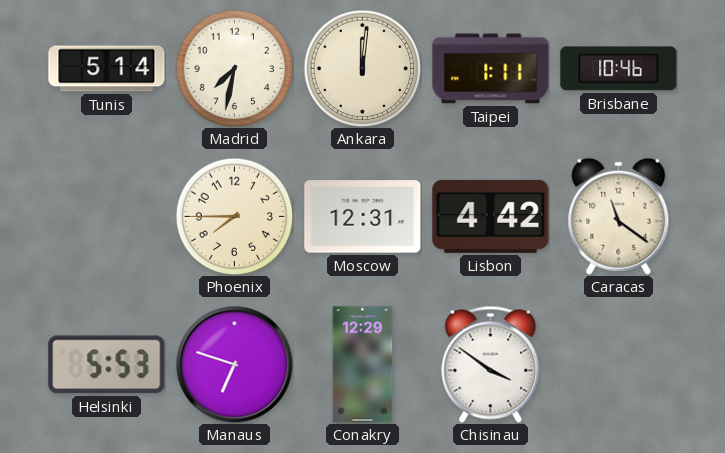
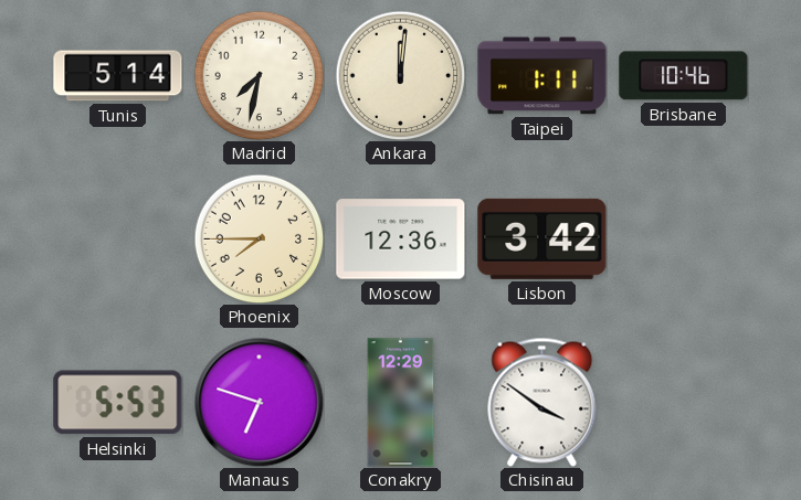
Moscow: 12:31 -> 12:36
Lisbon: 4:42 -> 3:42
Caracas: 11:21 -> none
